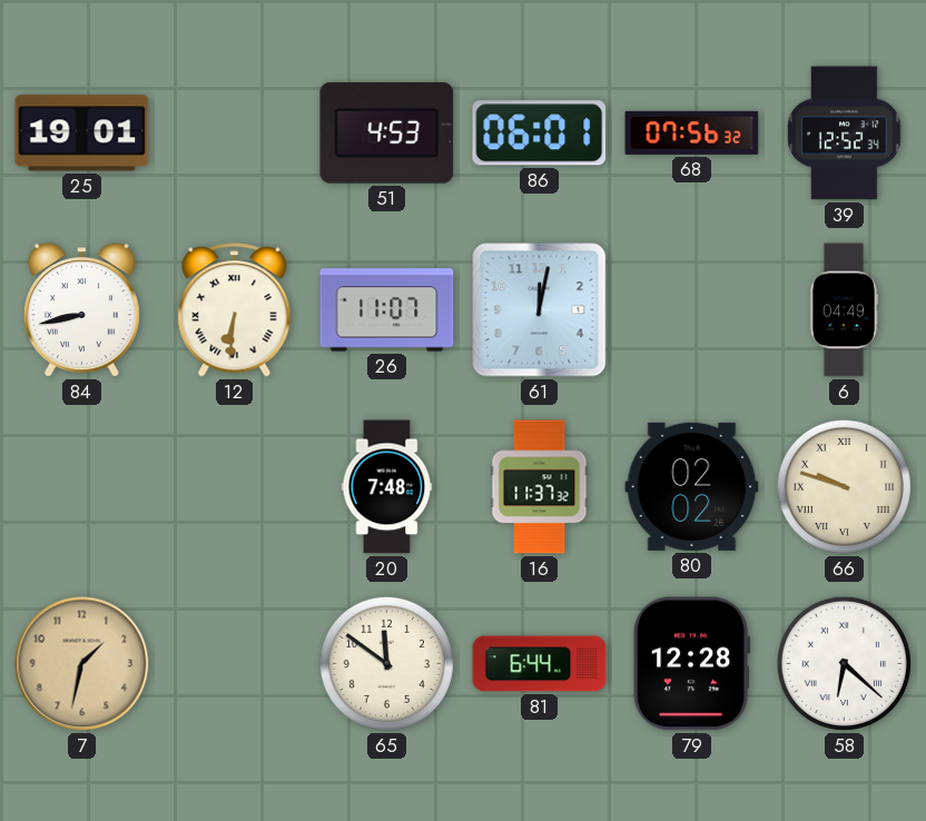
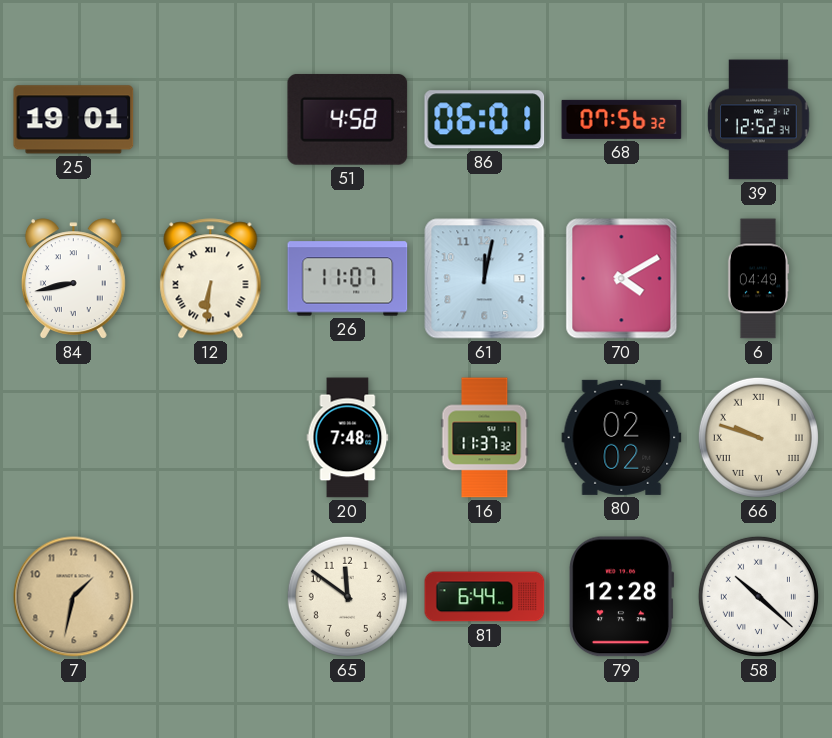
51: 4:53 -> 4:58
70: none -> 4:10
58: 6:22 -> 10:22
